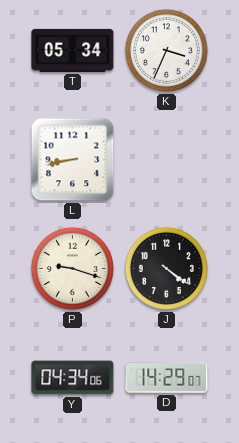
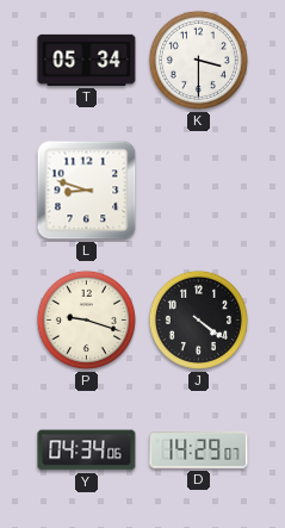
K: 3:34 -> 3:30
L: 8:43 -> 8:48
